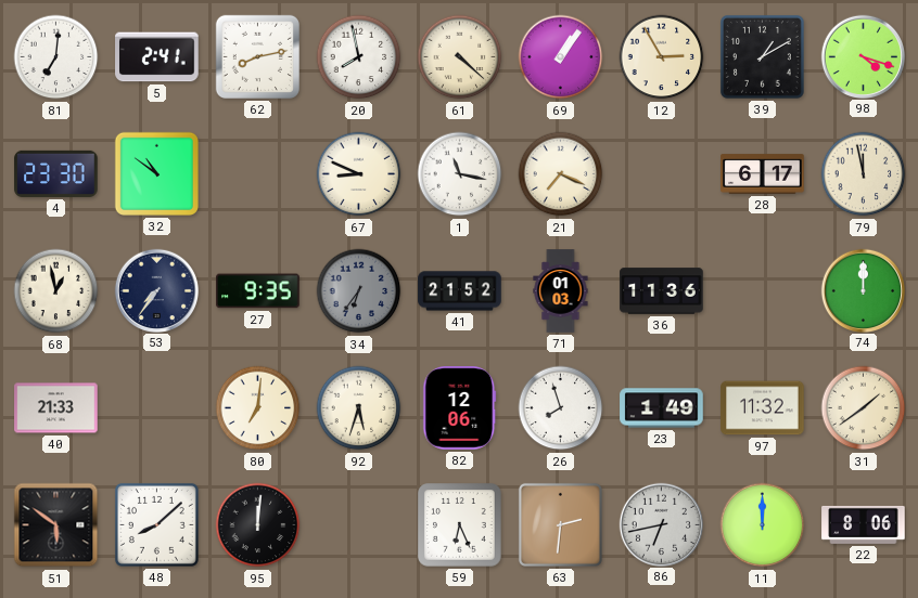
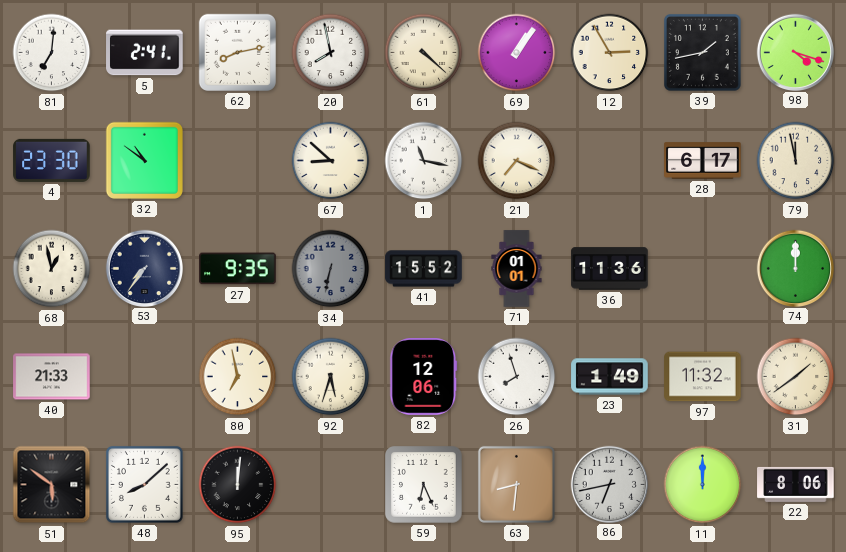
39: 1:10 -> 1:43
67: 8:49 -> 8:52
34: 6:36 -> 6:32
41: 21:52 -> 15:52
71: 01:03 -> 01:01
80: 7:01 -> 6:58
63: 2:31 -> 8:31
